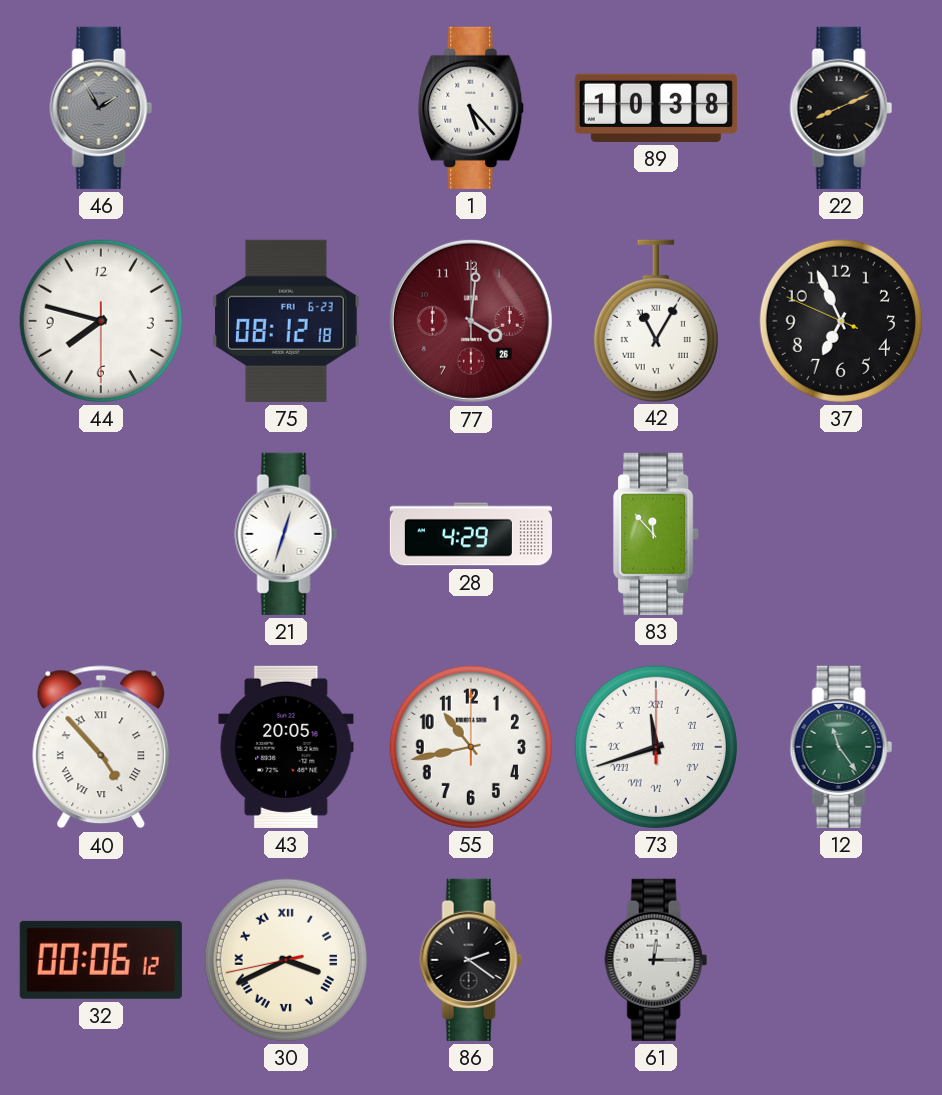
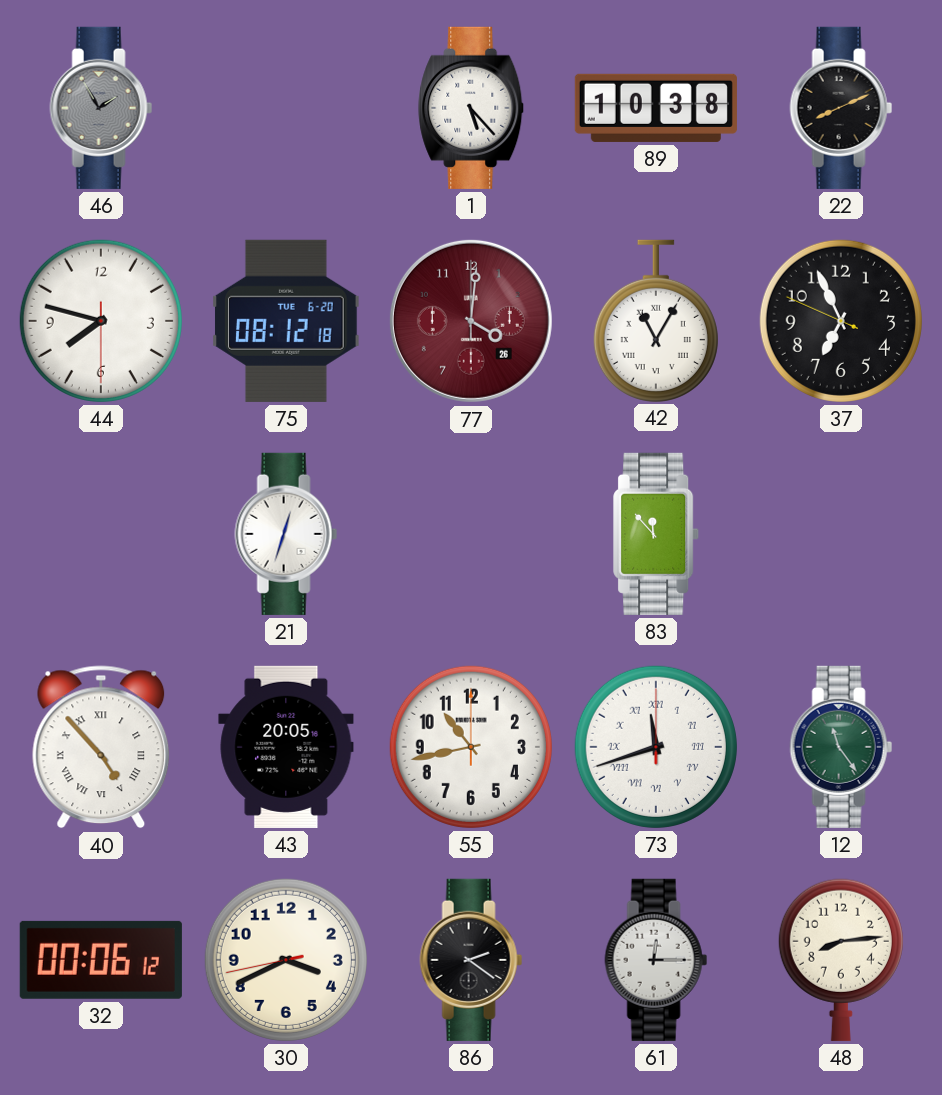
75 date: FRI 6-23 -> TUE 6-20
28: 4:29 -> none
30 numerals: Roman -> Arabic
48: none -> 8:14
